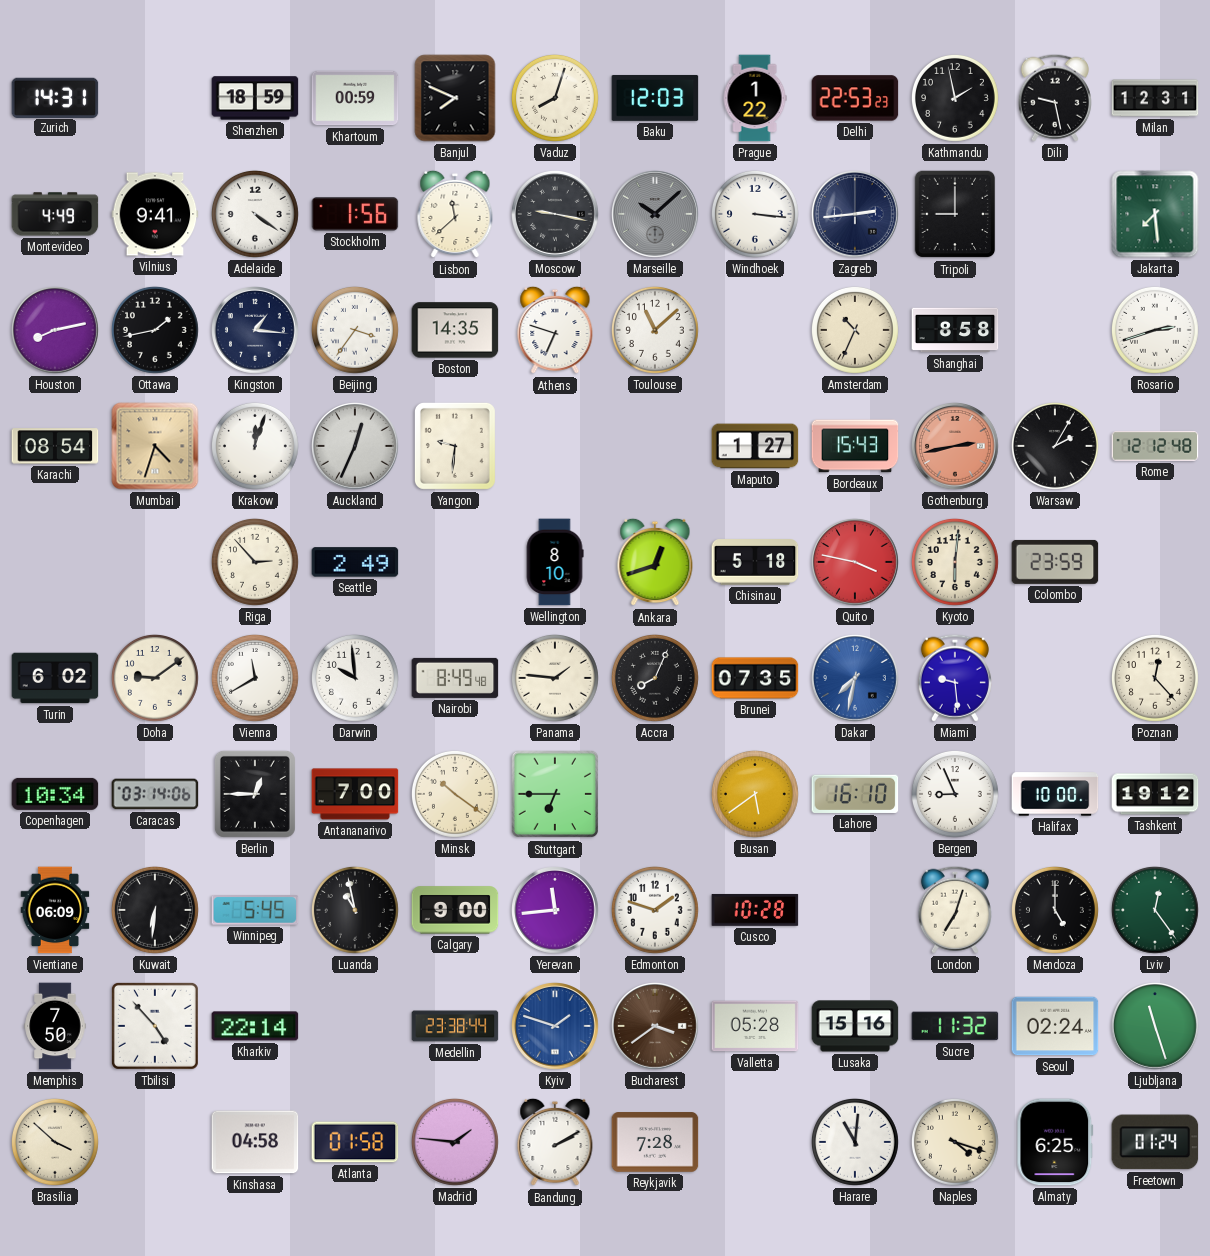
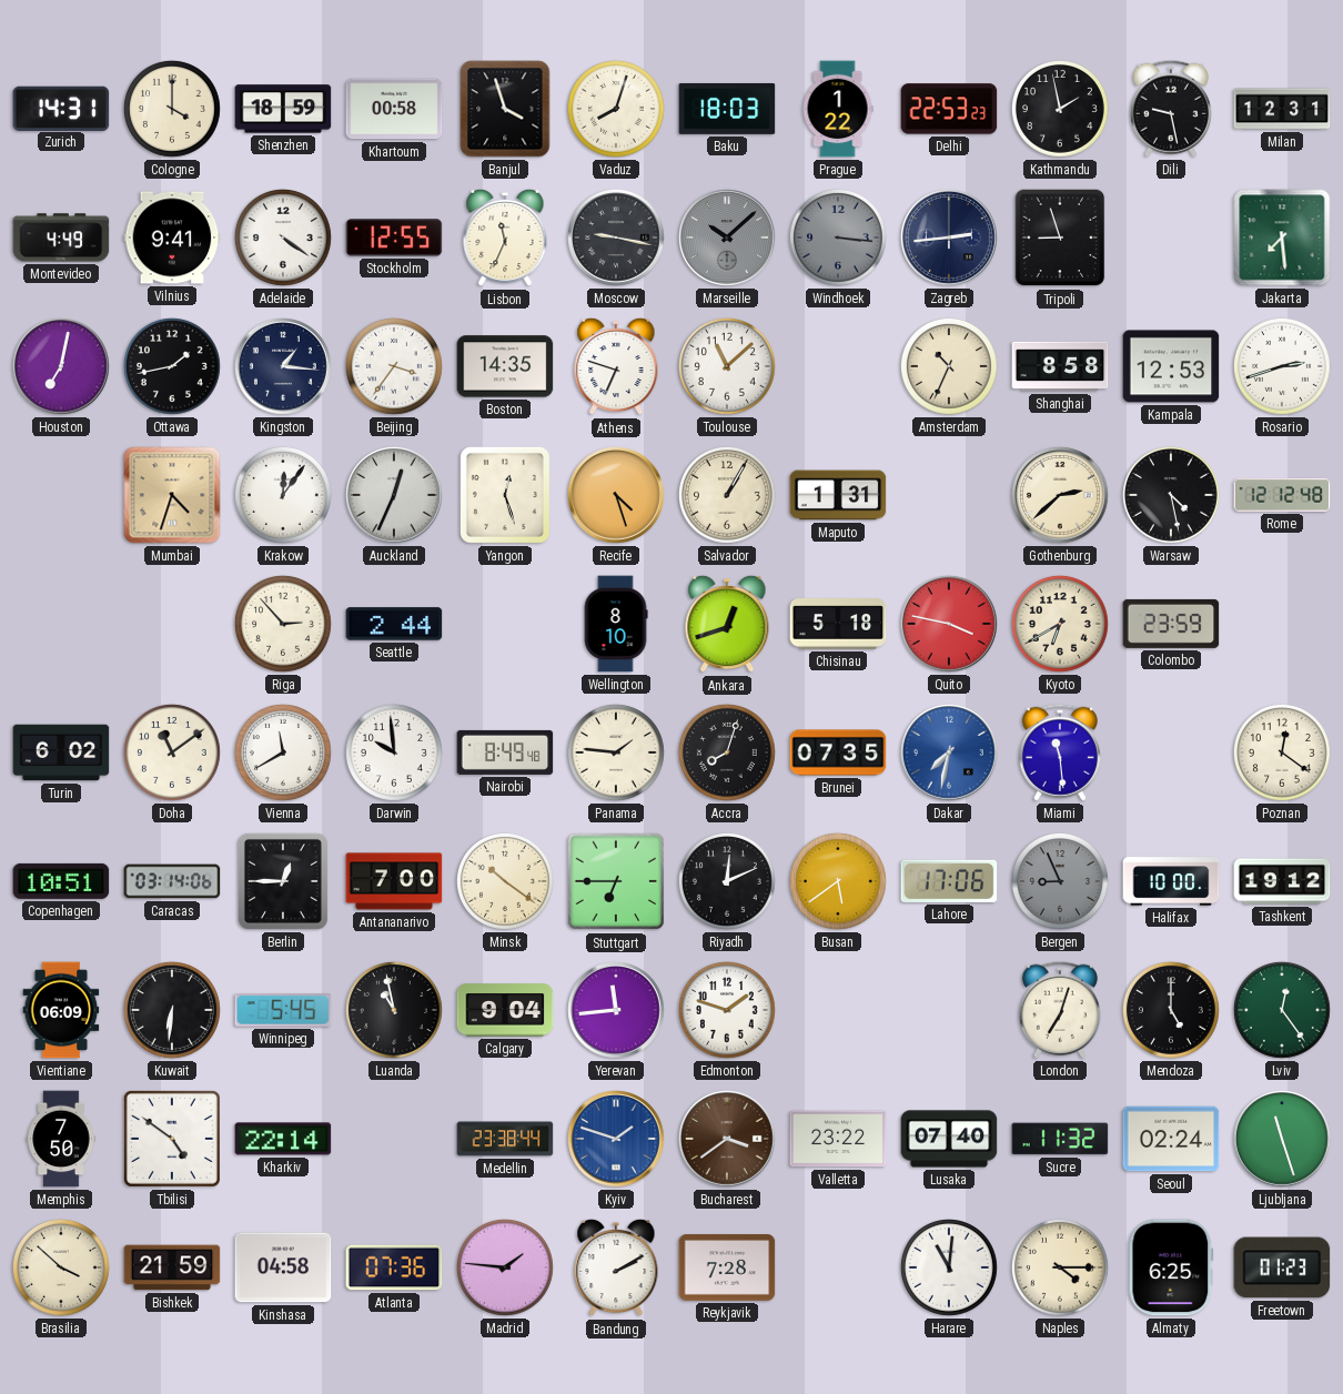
Cologne: none -> 4:00
Khartoum: 00:59 -> 00:58
Banjul: 7:49 -> 3:57
Baku: 12:03 -> 18:03
Stockholm: 1:56 -> 12:55
Lisbon: 11:38 -> 11:34
Windhoek dial: white -> grey
Tripoli: 9:00 -> 8:57
Houston: 8:13 -> 7:02
Kampala: none -> 12:53
Karachi: 08:54 -> none
Krakow: 12:03 -> 12:06
Yangon: 9:31 -> 12:27
Recife: none -> 4:27
Salvador: none -> 1:05
Maputo: 1:27 -> 1:31
Bordeaux: 15:43 -> none
Gothenburg: 2:43 -> 2:38
Gothenburg dial: salmon -> cream
Warsaw: 2:05 -> 4:28
Seattle: 2:49 -> 2:44
Kyoto: 6:01 -> 6:40
Doha: 9:09 -> 11:09
Accra: 8:04 -> 8:03
Miami: 9:29 -> 11:29
Poznan: 12:23 -> 12:21
Copenhagen: 10:34 -> 10:51
Riyadh: none -> 12:11
Lahore: 16:10 -> 17:06
Bergen dial: white -> grey
Calgary: 9:00 -> 9:04
Cusco: 10:28 -> none
Tbilisi: 4:53 -> 4:51
Valletta: 05:28 -> 23:22
Lusaka: 15:16 -> 07:40
Bishkek: none -> 21:59
Atlanta: 01:58 -> 07:36
Naples: 4:18 -> 4:15
Freetown: 01:24 -> 01:23
